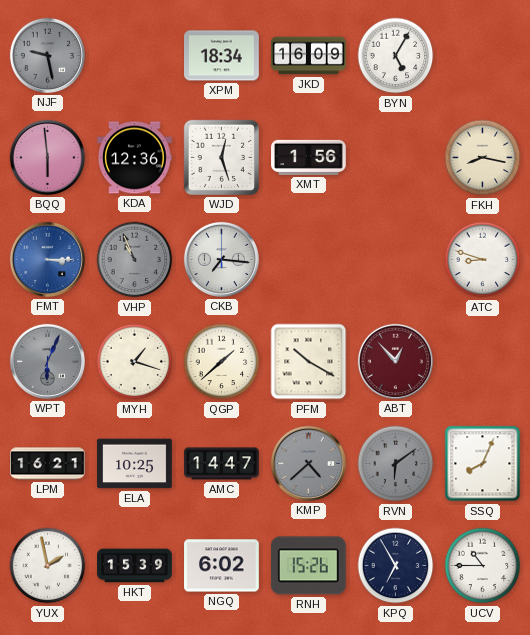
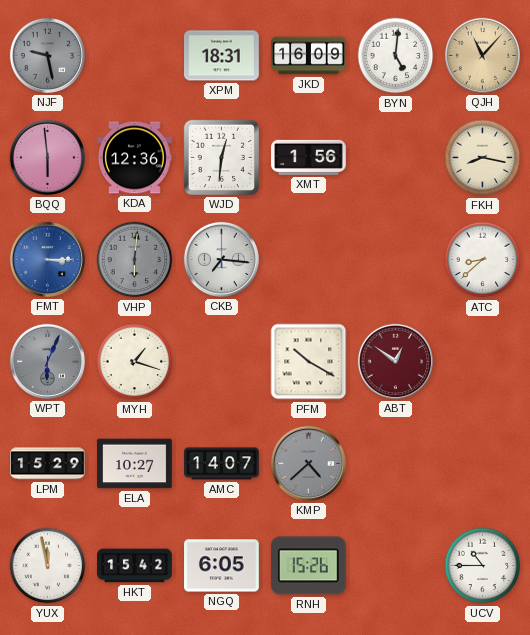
XPM: 18:34 -> 18:31
BYN: 5:05 -> 5:01
QJH: none -> 11:07
WJD: 12:27 -> 12:31
VHP: 10:56 -> 6:01
ATC: 8:48 -> 8:38
QGP: 1:38 -> none
ABT: 12:53 -> 12:51
LPM: 16:21 -> 15:29
ELA: 10:25 -> 10:27
AMC: 14:47 -> 14:07
RVN: 6:09 -> none
SSQ: 8:04 -> none
YUX: 1:58 -> 11:58
HKT: 15:39 -> 15:42
NGQ: 6:02 -> 6:05
KPQ: 6:55 -> none
